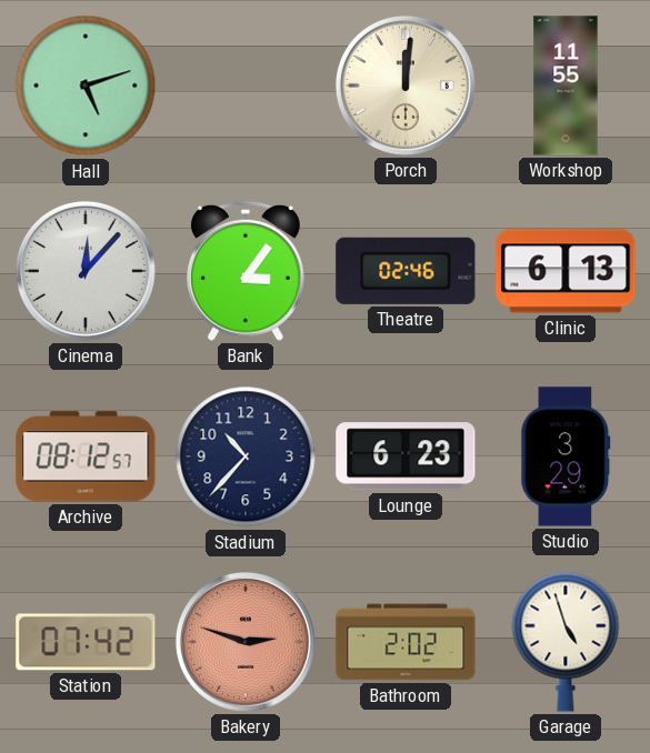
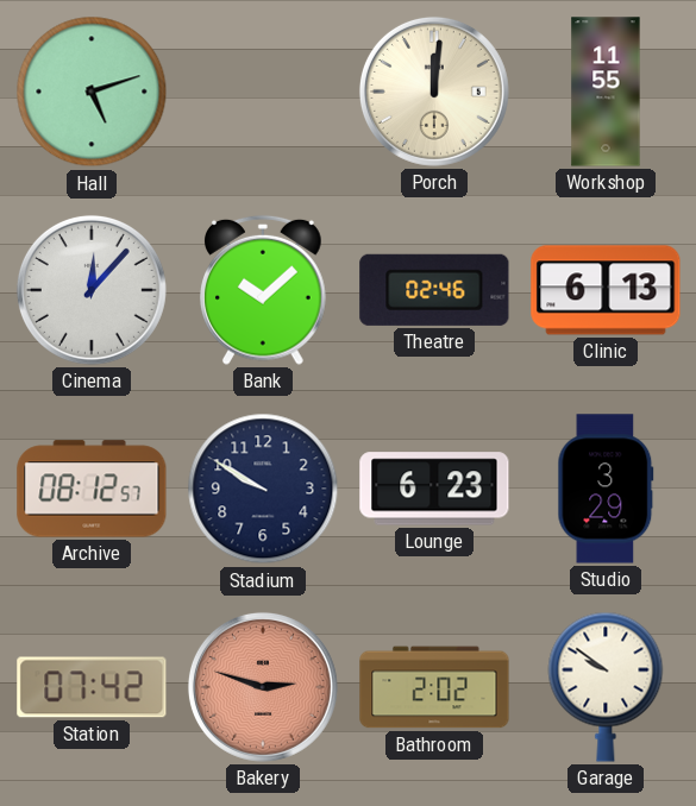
Bank: 3:06 -> 10:08
Stadium: 10:37 -> 9:50
Garage: 4:57 -> 9:51
